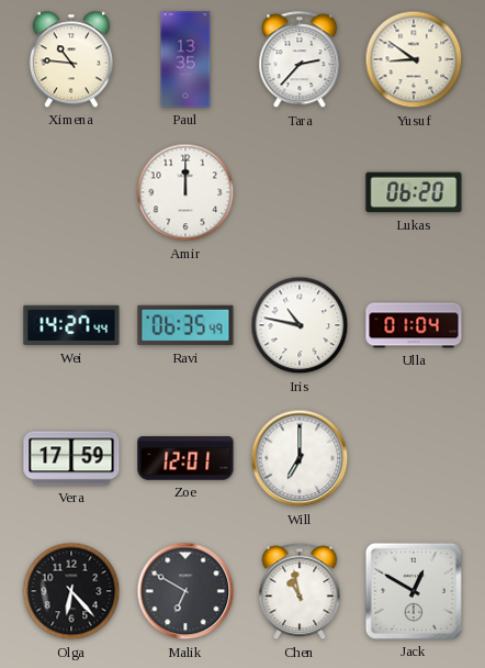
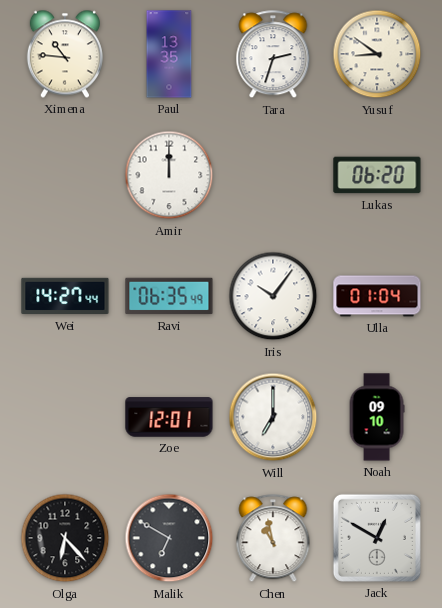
Tara: 2:37 -> 2:33
Iris: 10:47 -> 10:06
Vera: 17:59 -> none
Noah: none -> 09:10
